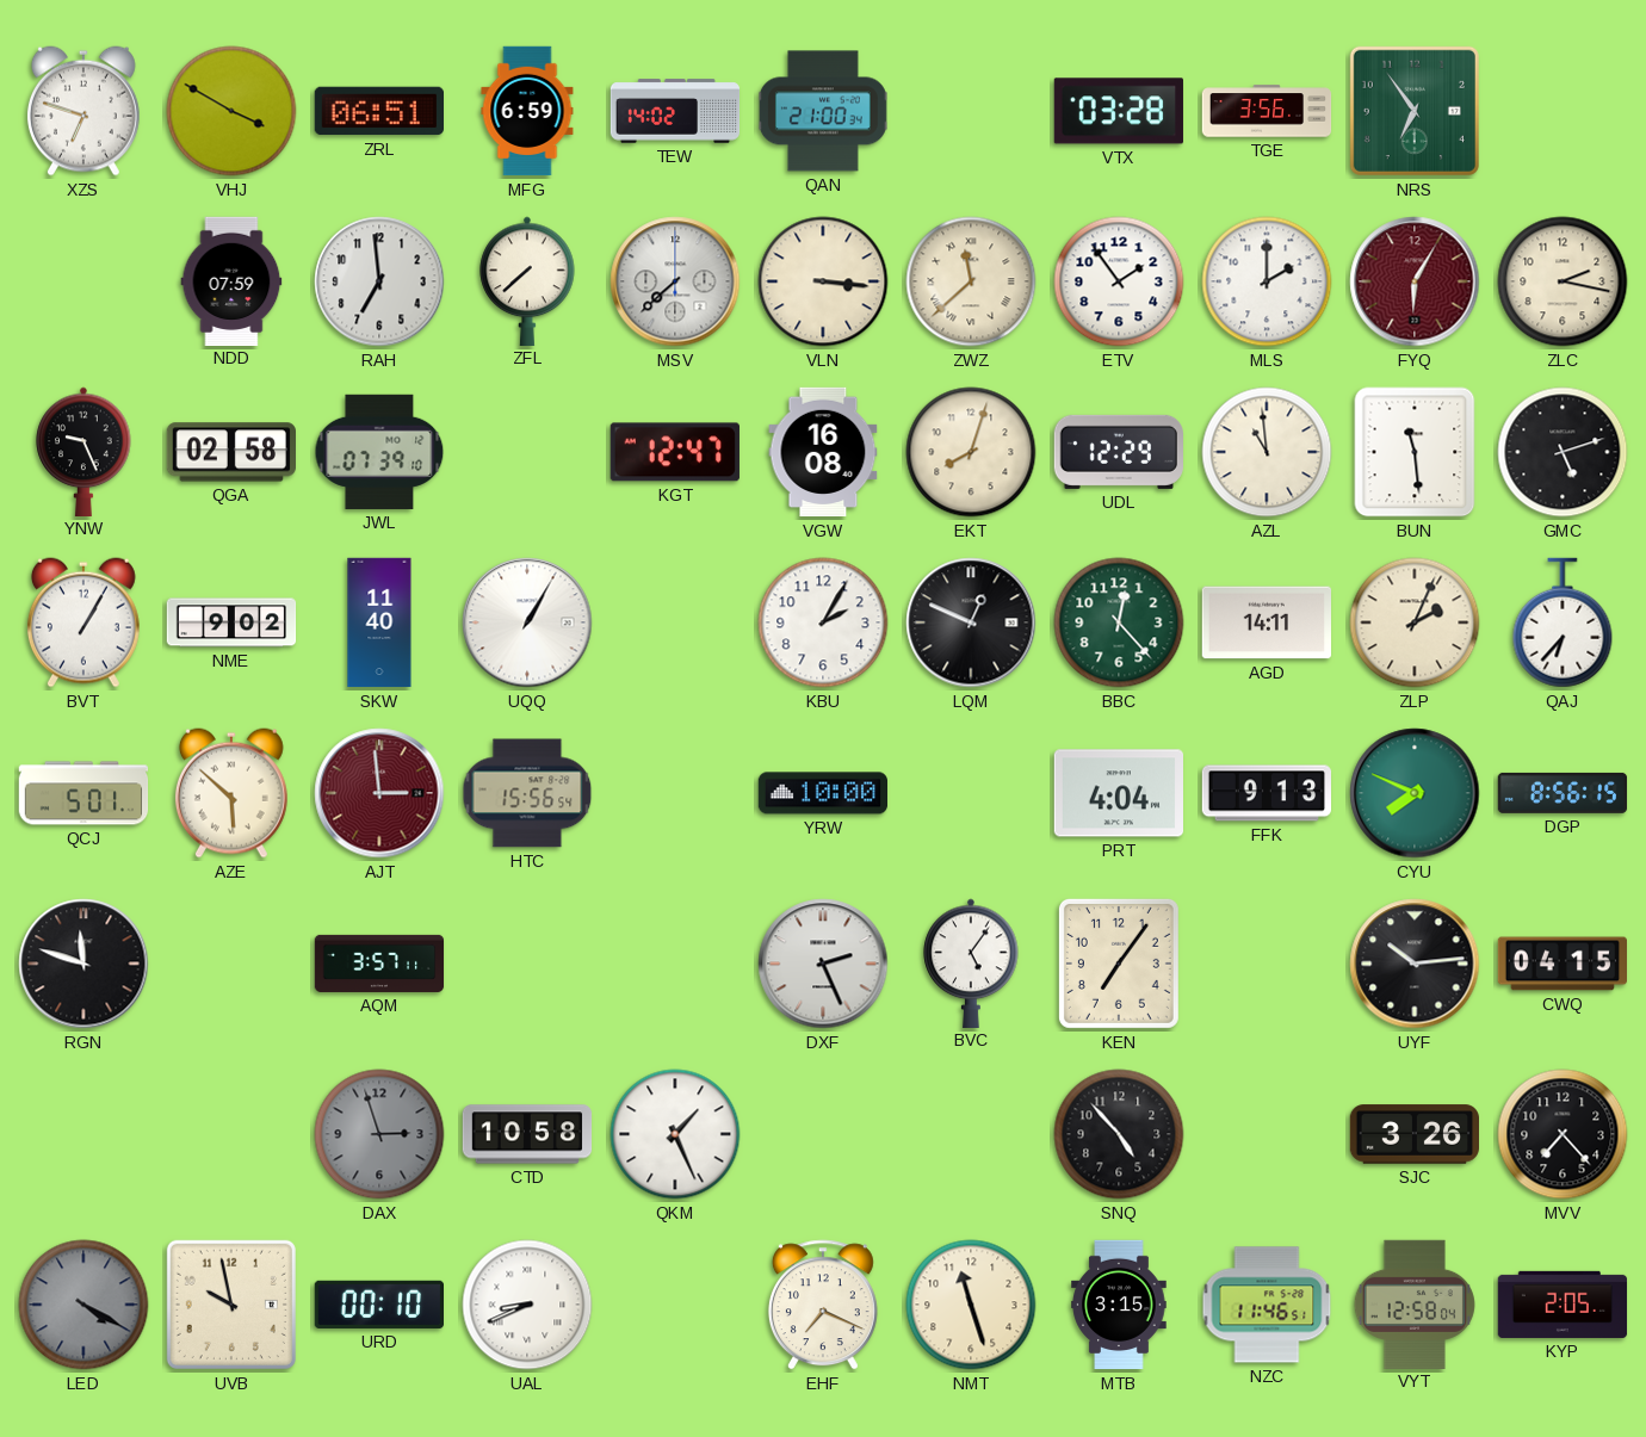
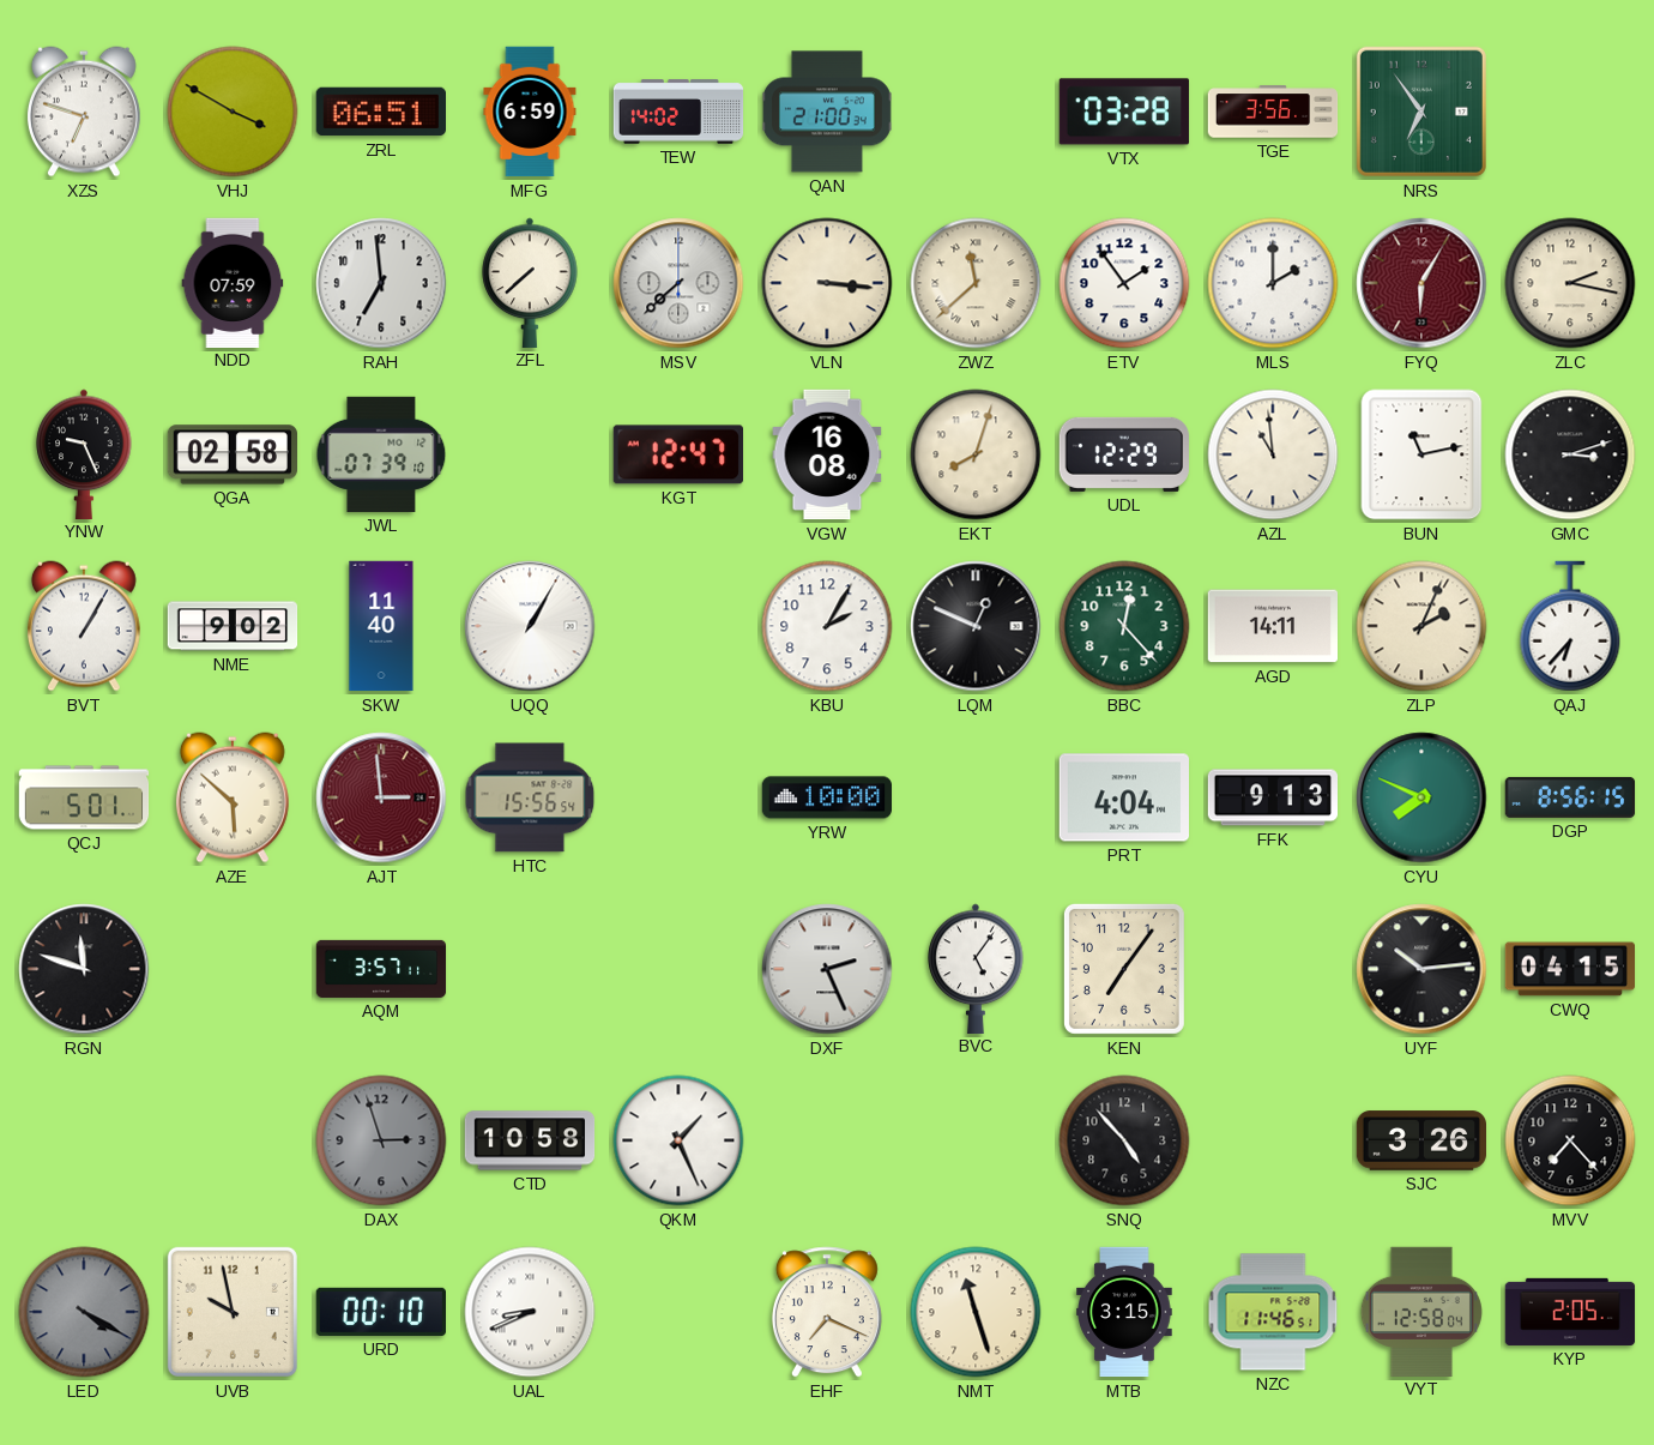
BUN: 11:29 -> 11:13
GMC: 5:12 -> 3:12
